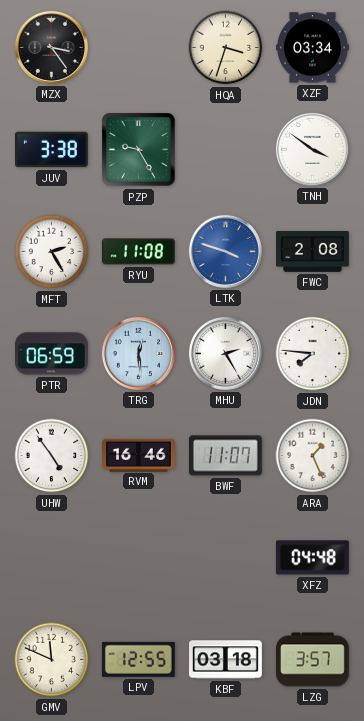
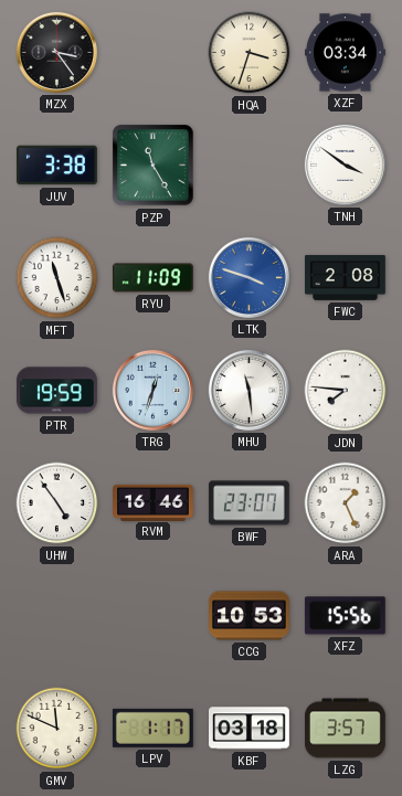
PZP: 9:25 -> 11:25
MFT: 2:25 -> 11:27
RYU: 11:08 -> 11:09
PTR: 06:59 -> 19:59
TRG: 12:29 -> 12:33
MHU: 2:25 -> 11:29
BWF: 11:07 -> 23:07
CCG: none -> 10:53
XFZ: 04:48 -> 15:56
LPV: 12:55 -> 1:17
